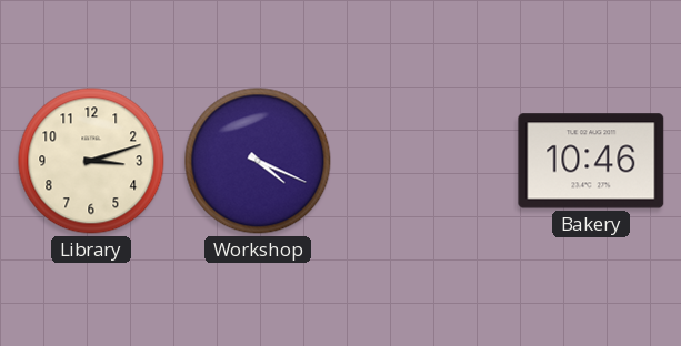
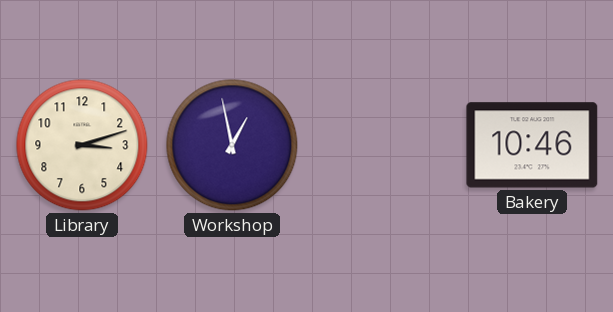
Workshop: 4:19 -> 12:58
